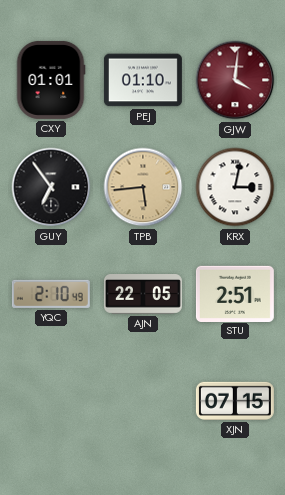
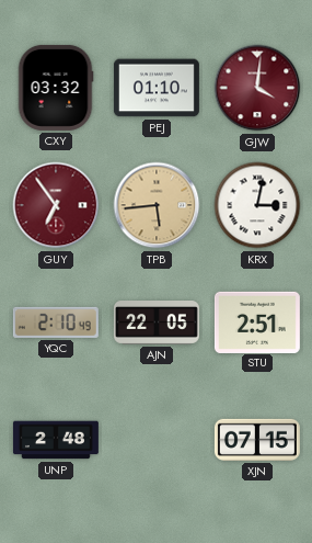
CXY: 01:01 -> 03:32
GUY dial: black -> burgundy
UNP: none -> 2:48
